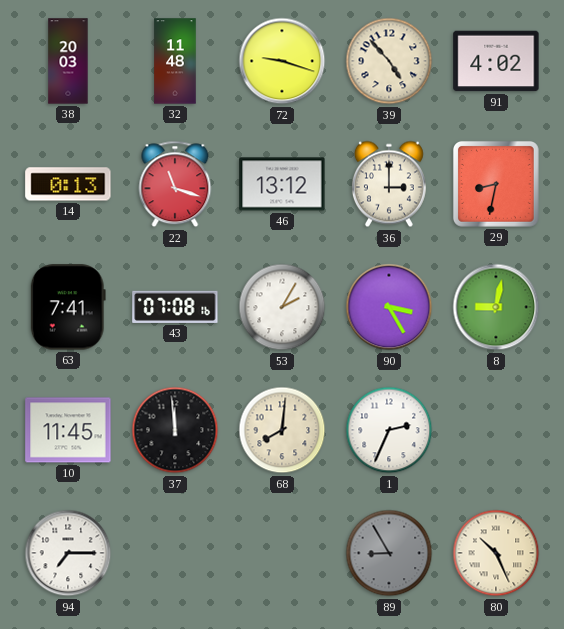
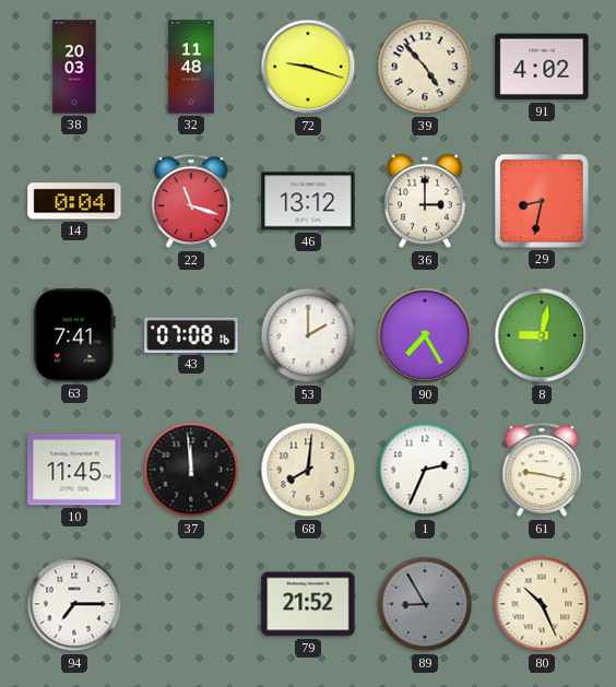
14: 0:13 -> 0:04
53: 2:05 -> 2:00
90: 3:25 -> 7:25
61: none -> 9:17
79: none -> 21:52
